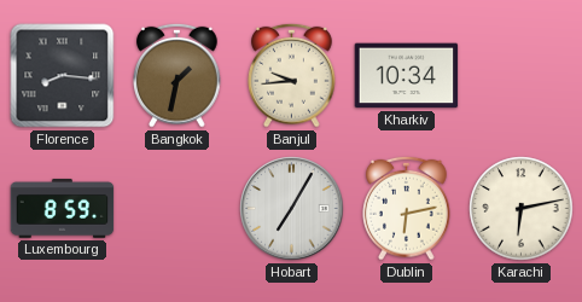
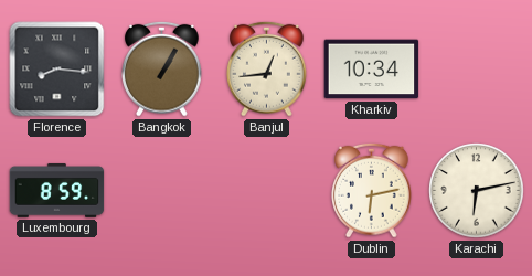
Bangkok: 1:32 -> 1:05
Banjul: 9:44 -> 12:44
Hobart: 7:05 -> none
